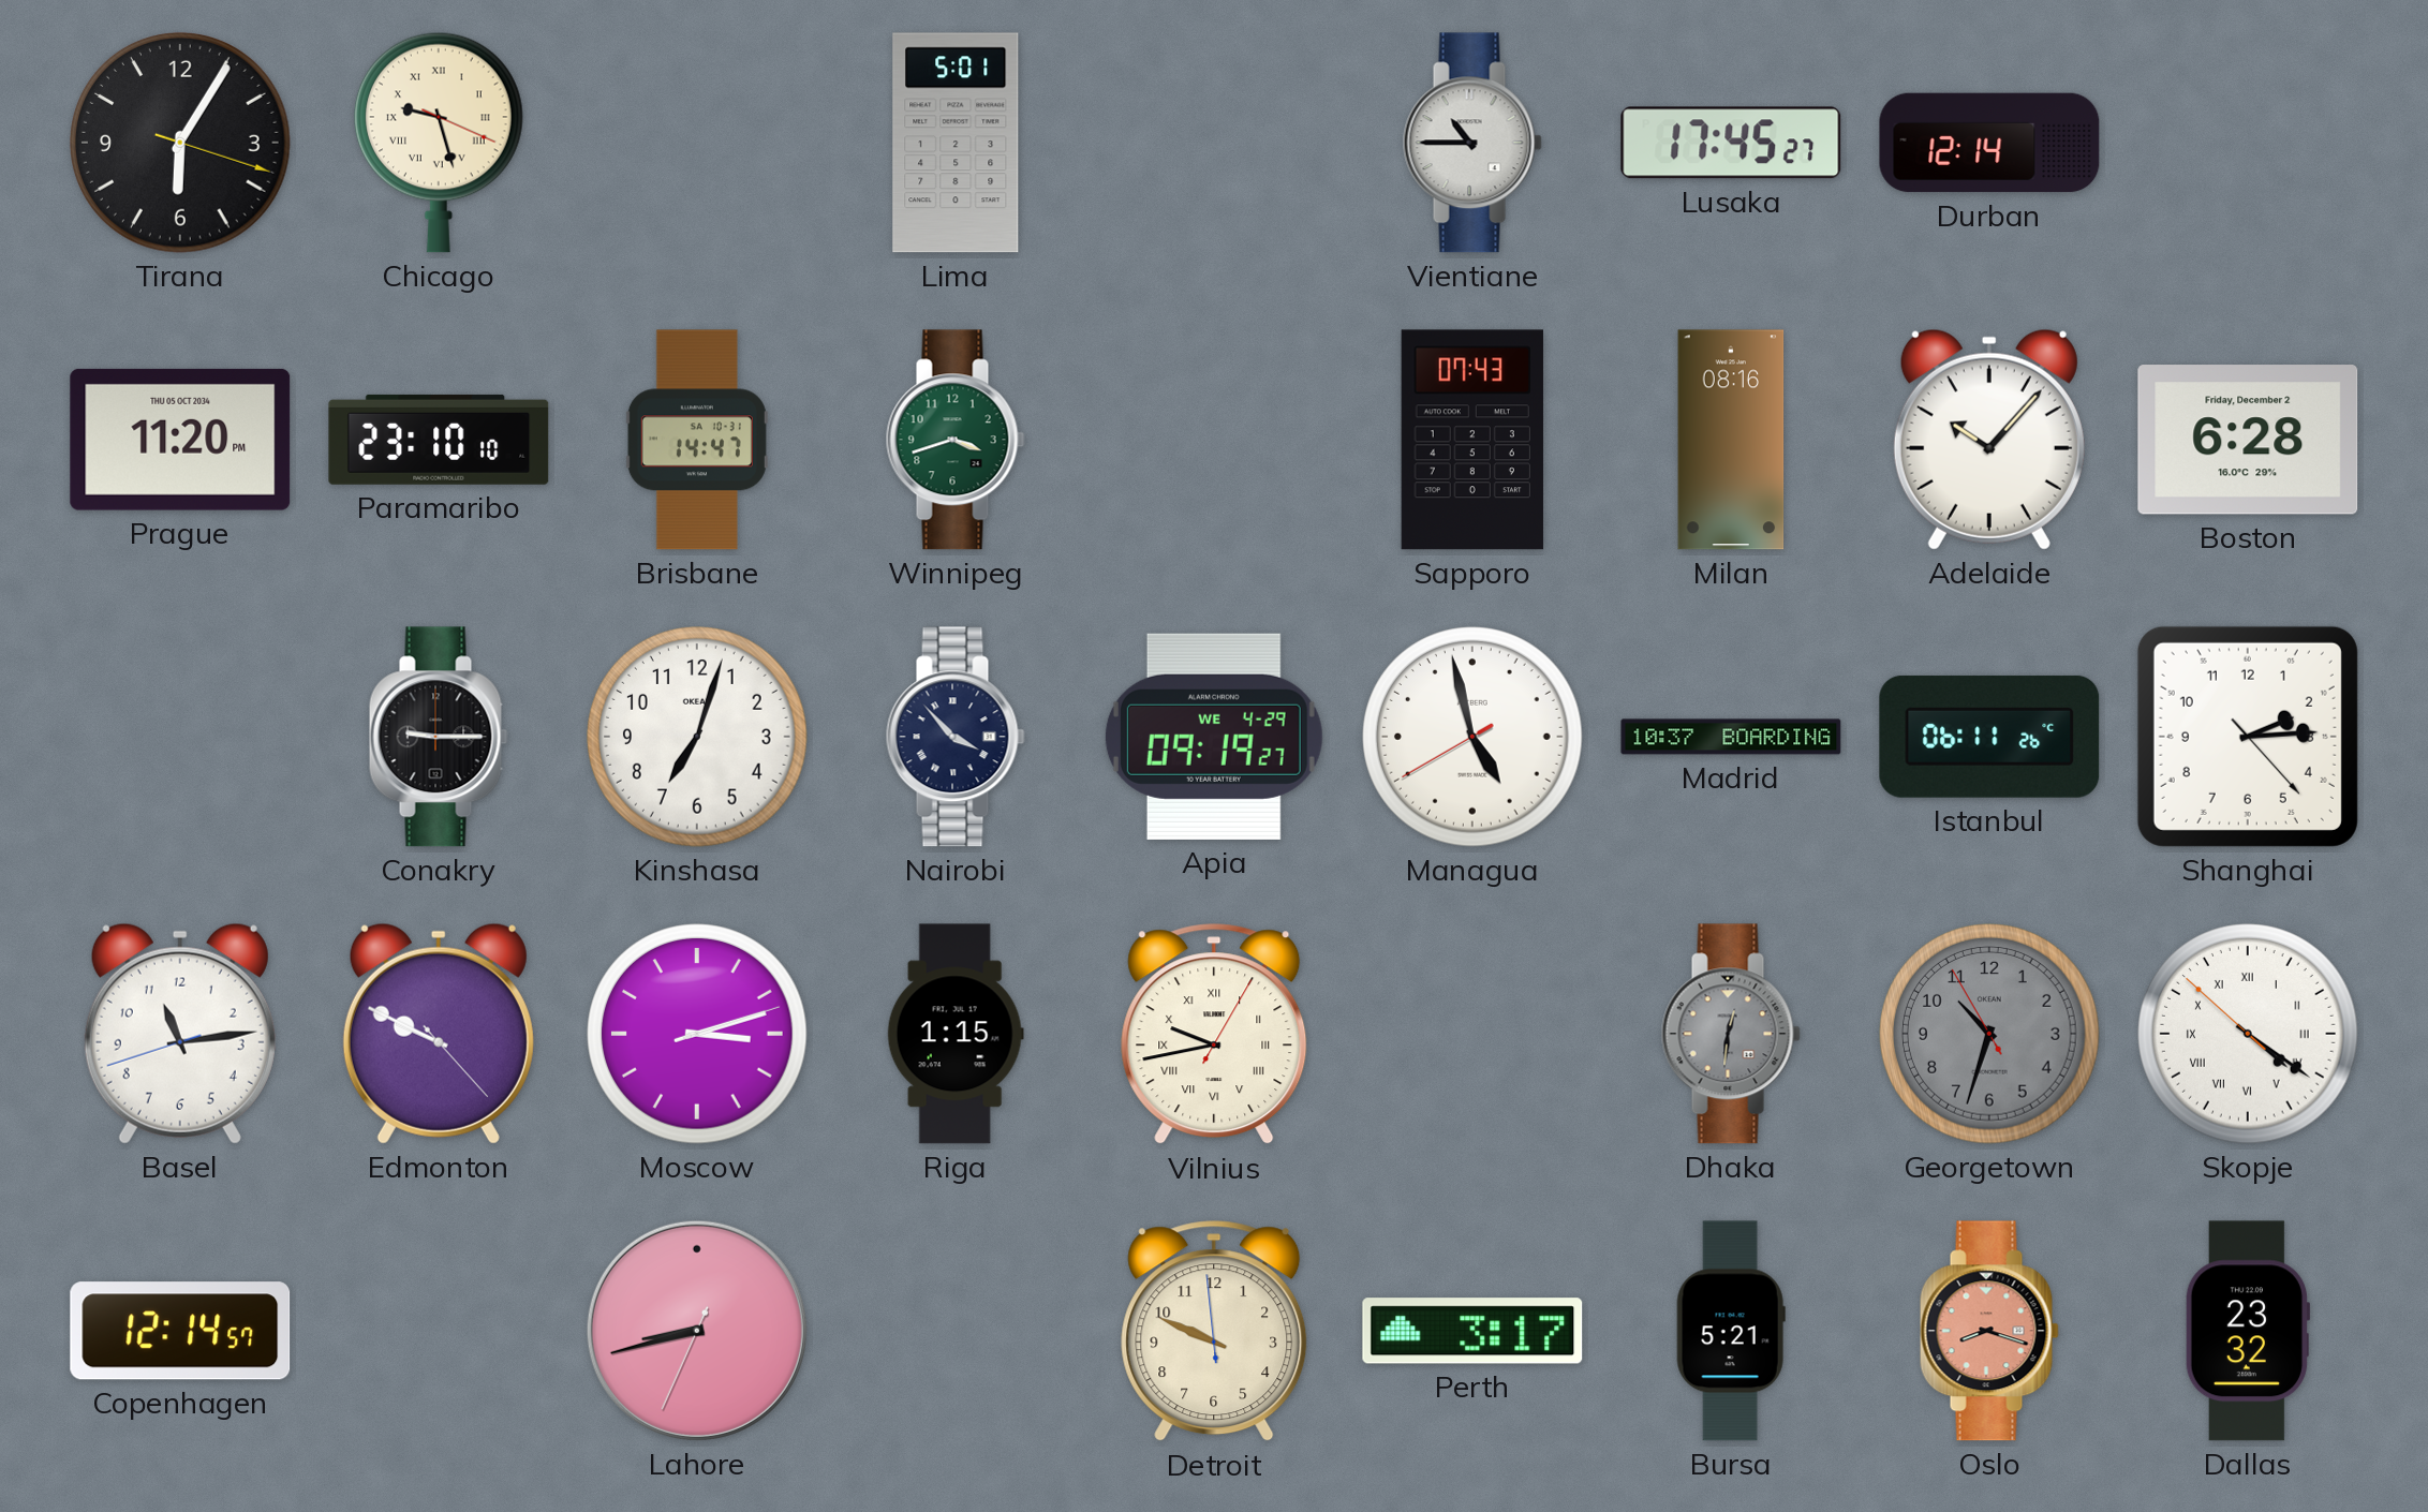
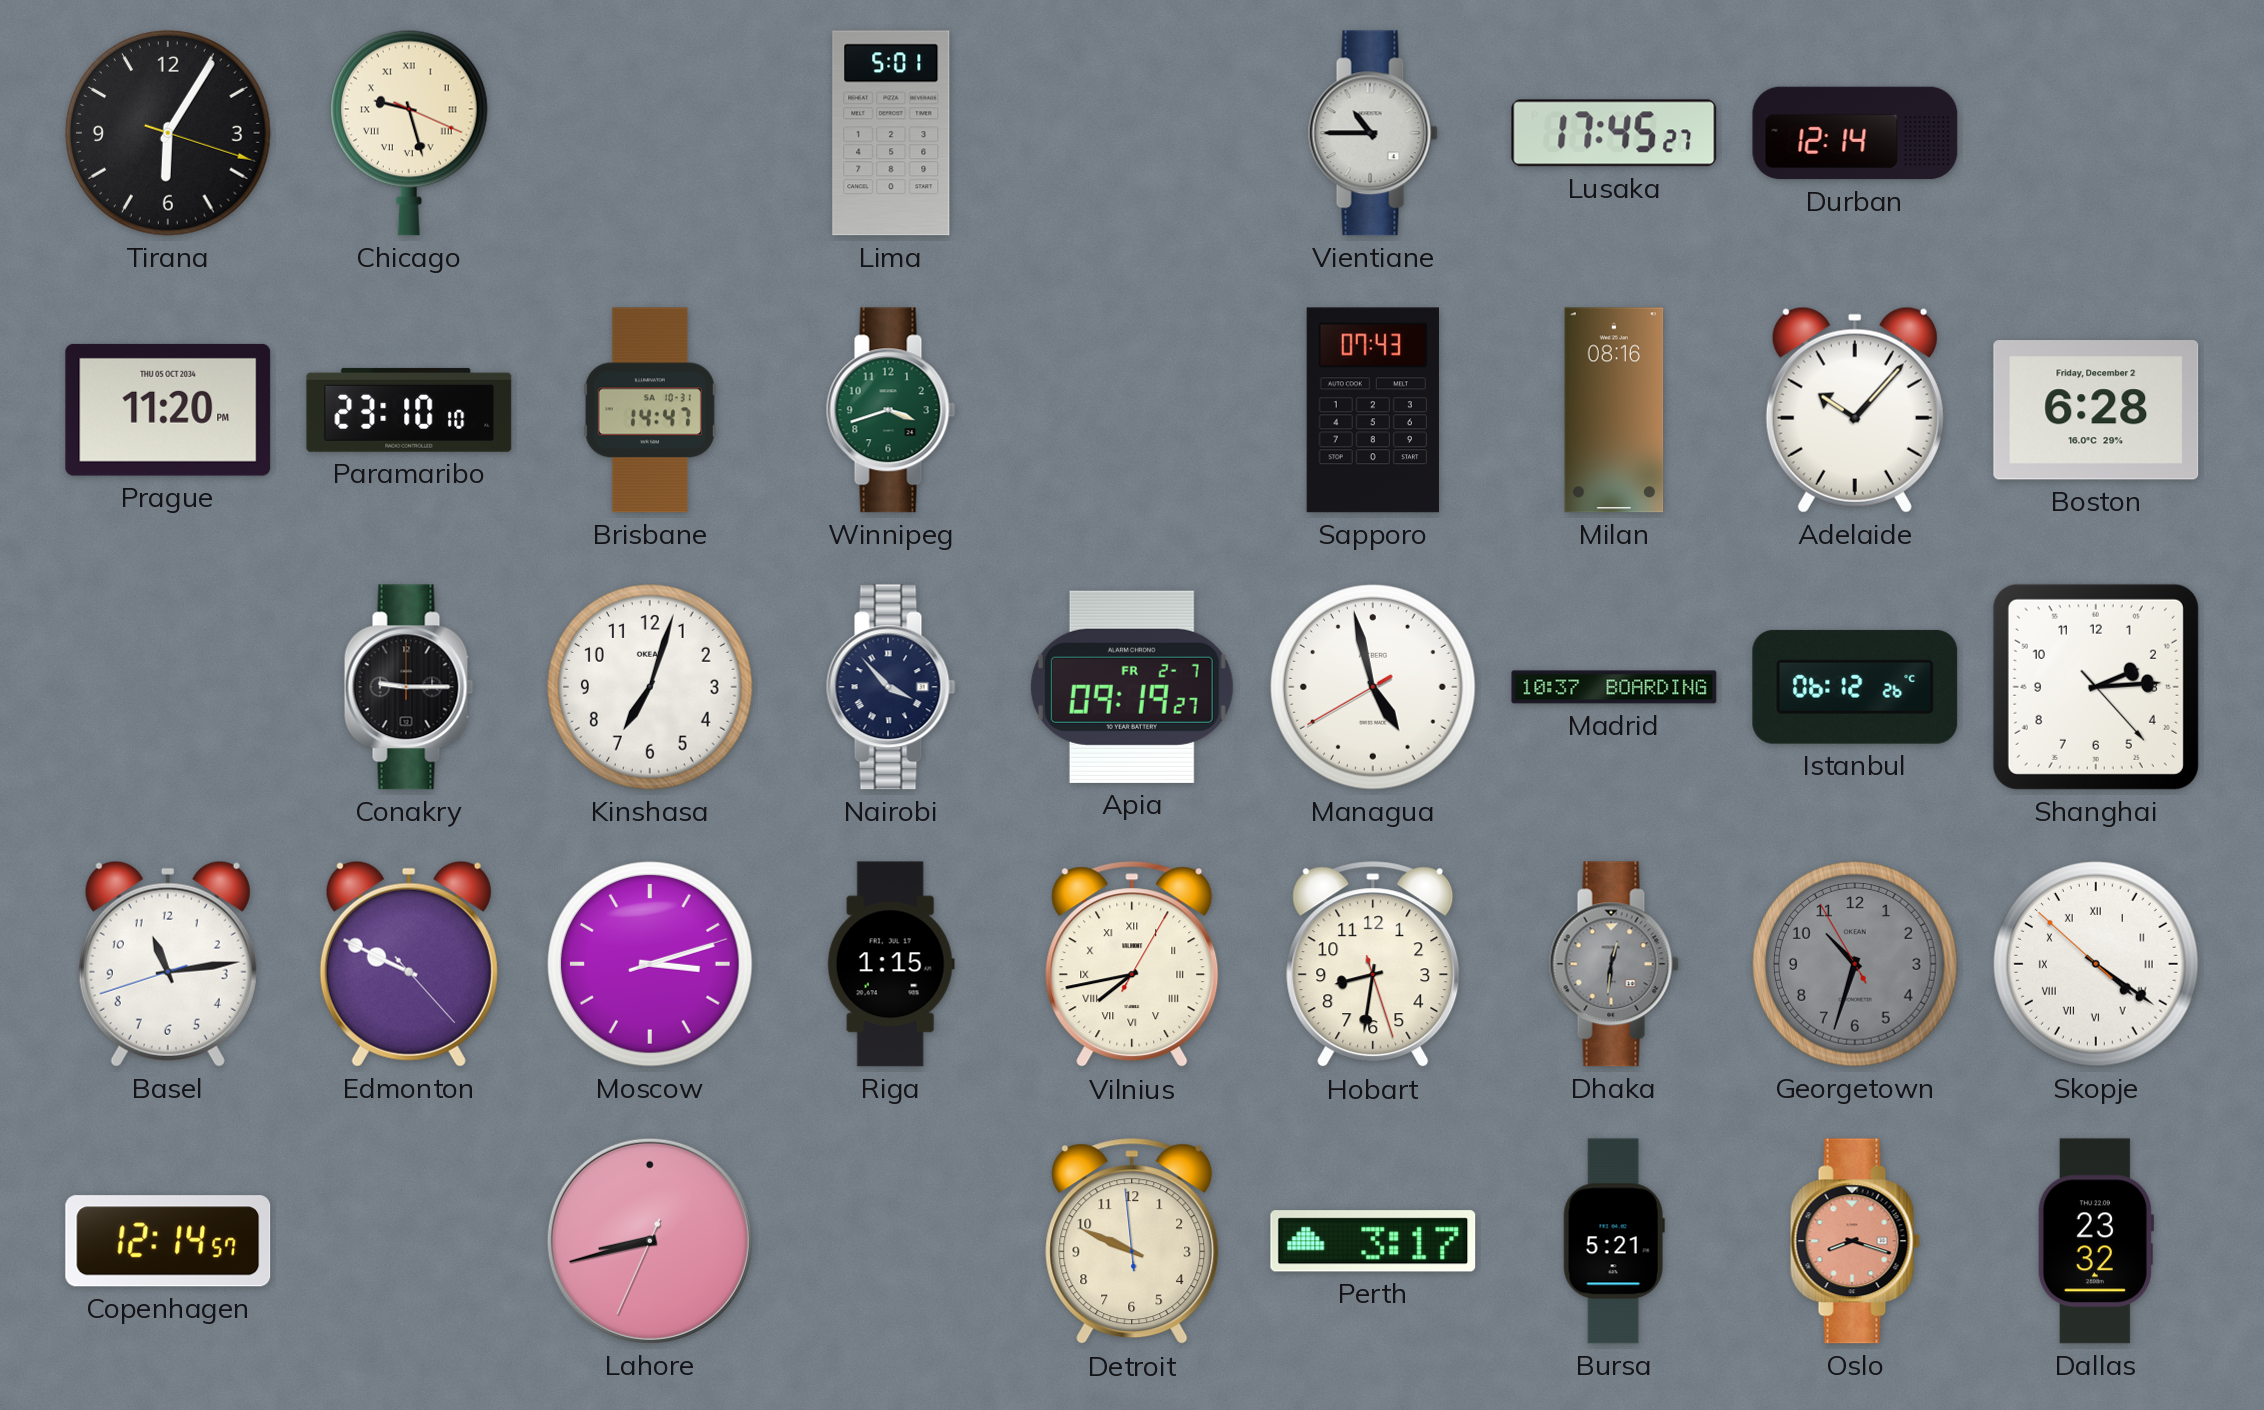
Apia date: WE 4-29 -> FR 2-7
Istanbul: 06:11 -> 06:12
Vilnius: 9:43 -> 7:43
Hobart: none -> 8:31
